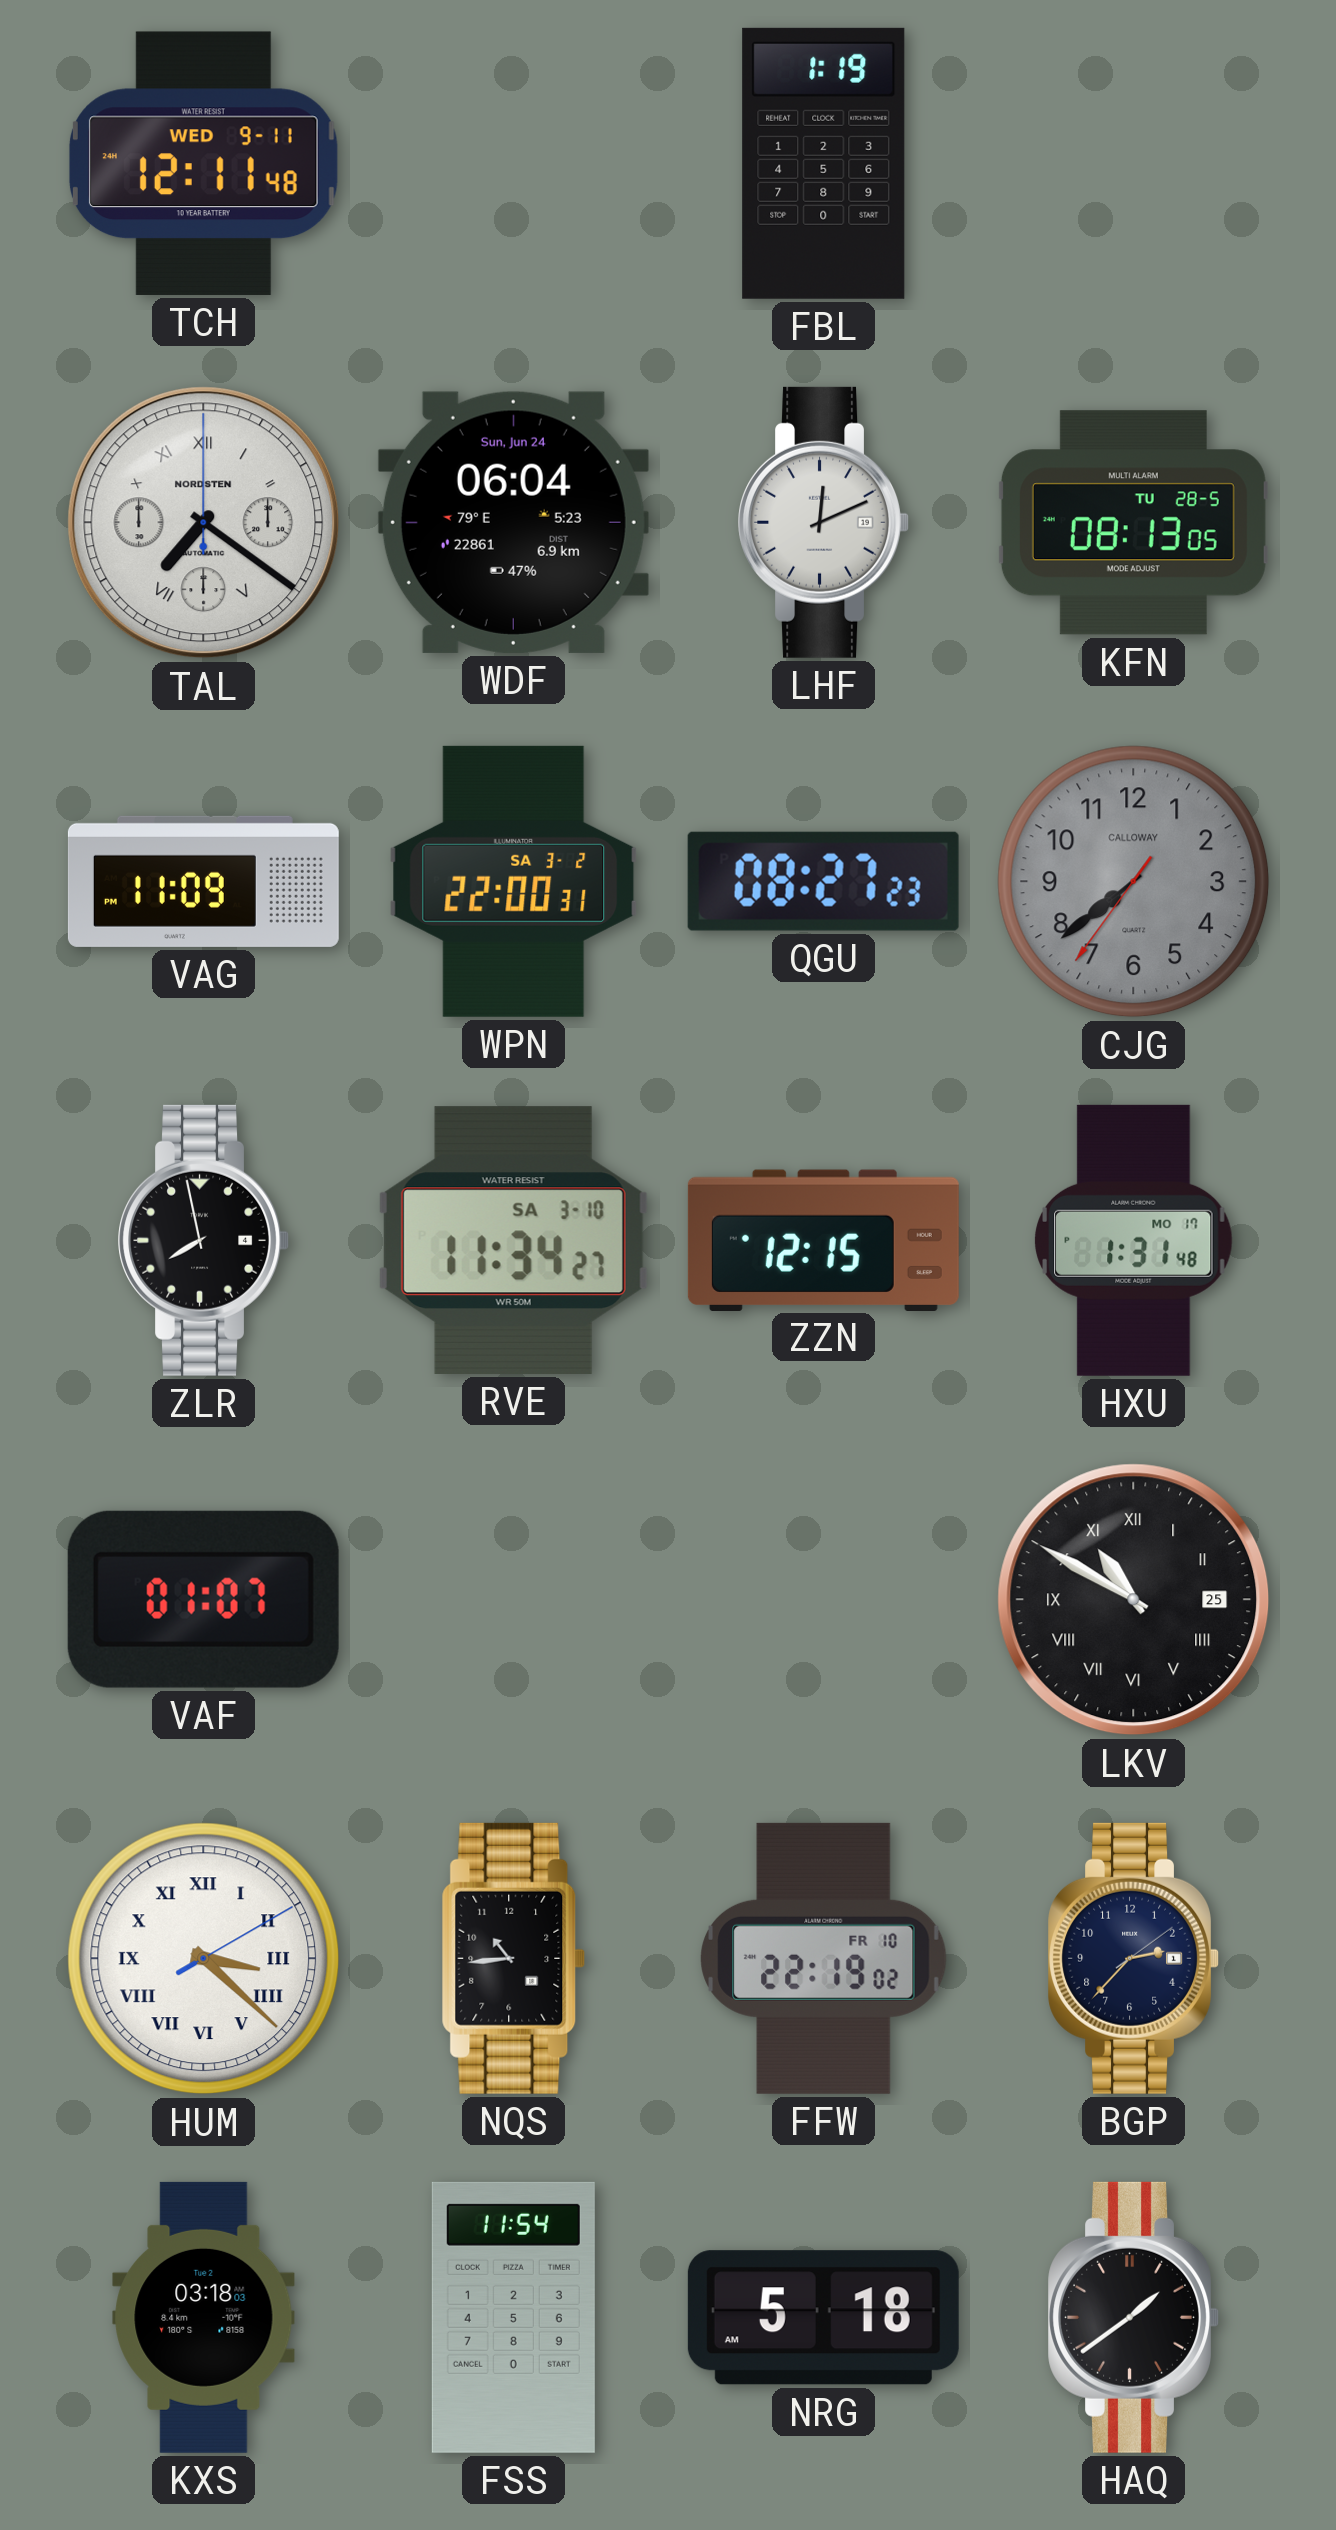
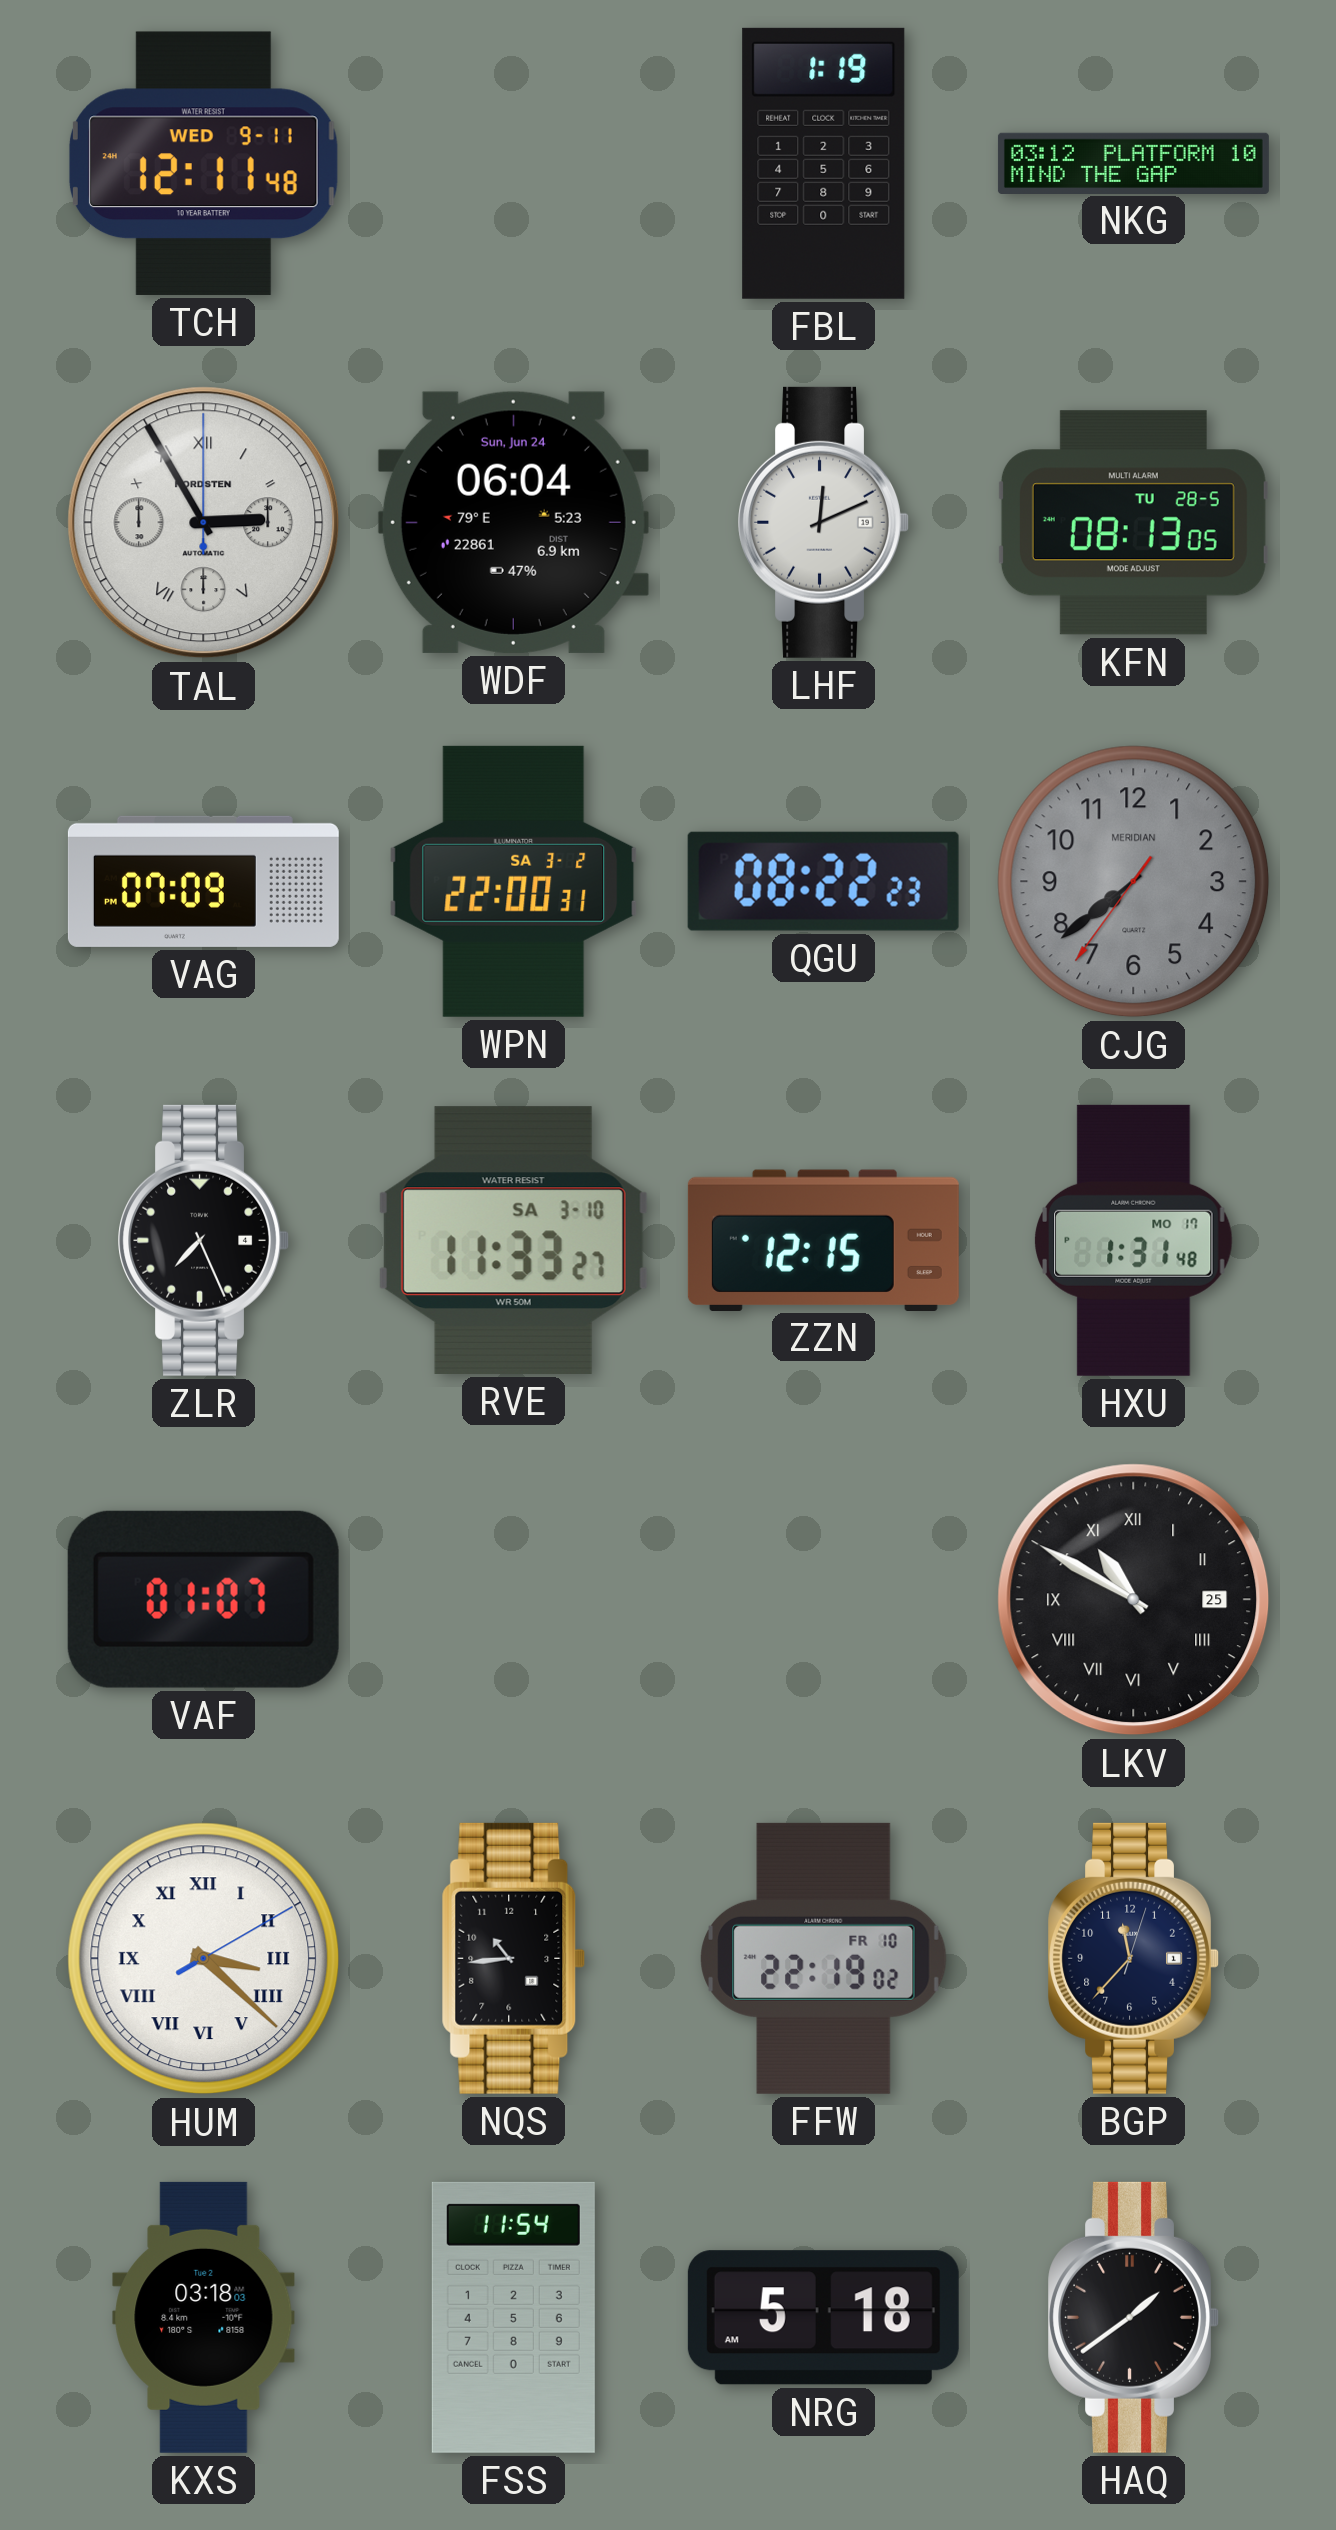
NKG: none -> 03:12
TAL: 7:21 -> 2:55
VAG: 11:09 -> 07:09
QGU: 08:27 -> 08:22
CJG brand: CALLOWAY -> MERIDIAN
ZLR: 7:58 -> 7:26
RVE: 11:34 -> 11:33
BGP: 2:37 -> 11:37
